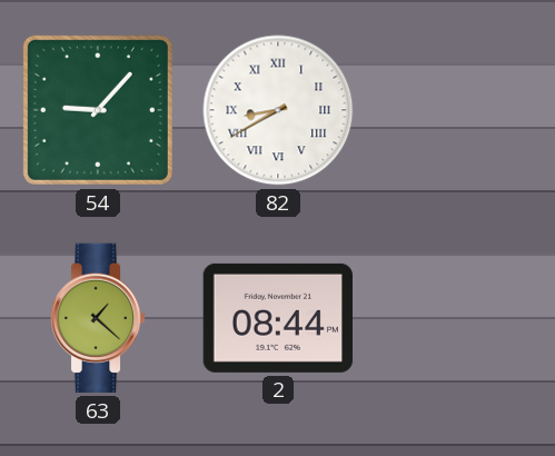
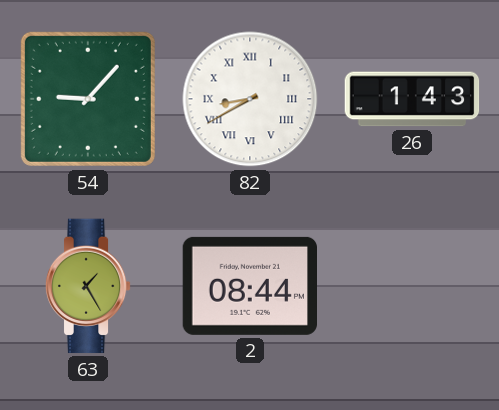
26: none -> 1:43
63: 1:22 -> 1:25
